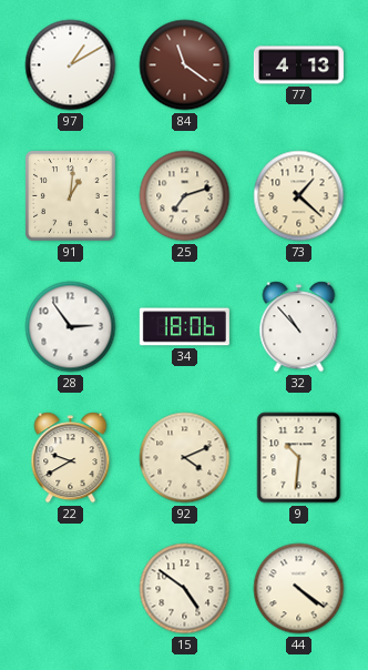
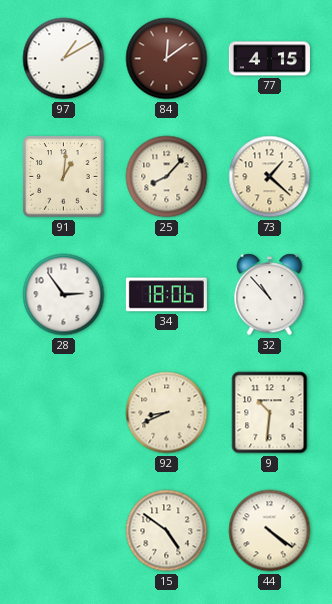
84: 11:21 -> 12:09
77: 4:13 -> 4:15
25: 7:12 -> 8:07
22: 9:40 -> none
92: 4:11 -> 8:41
